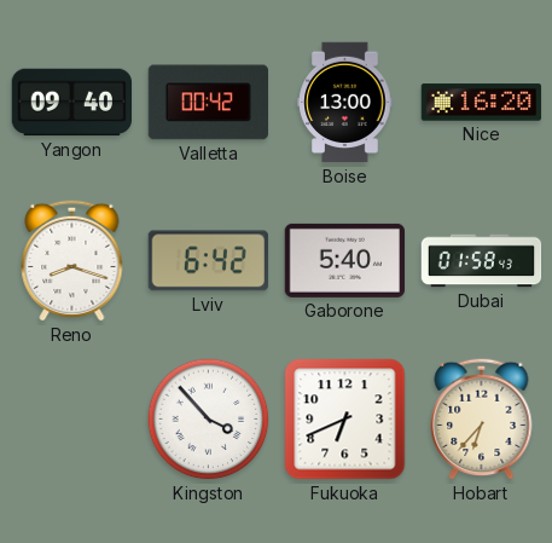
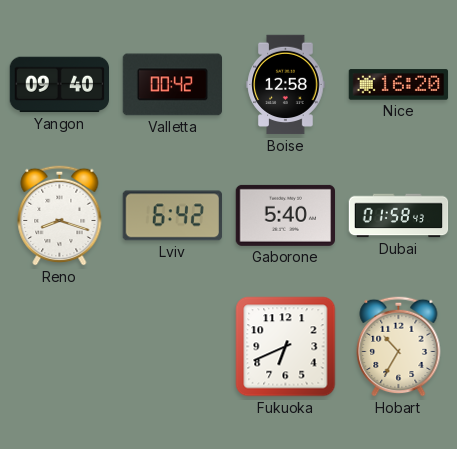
Boise: 13:00 -> 12:58
Kingston: 3:53 -> none
Hobart: 6:37 -> 10:35
